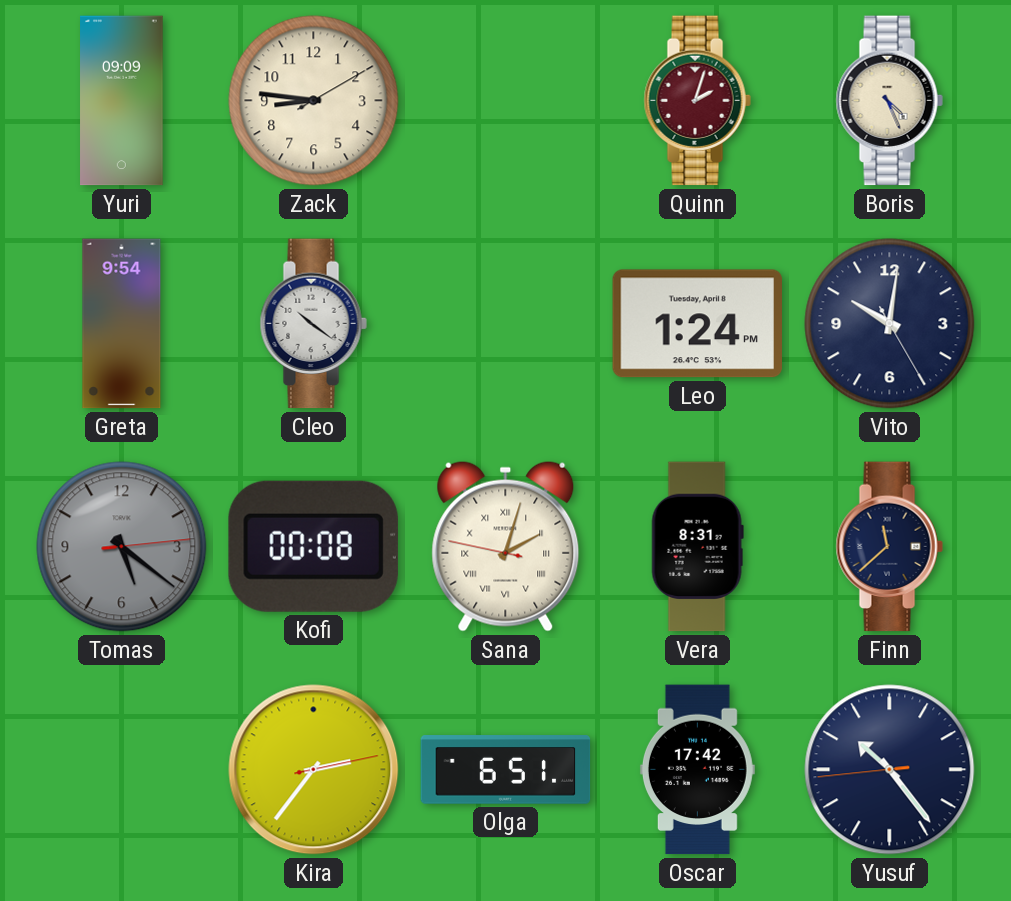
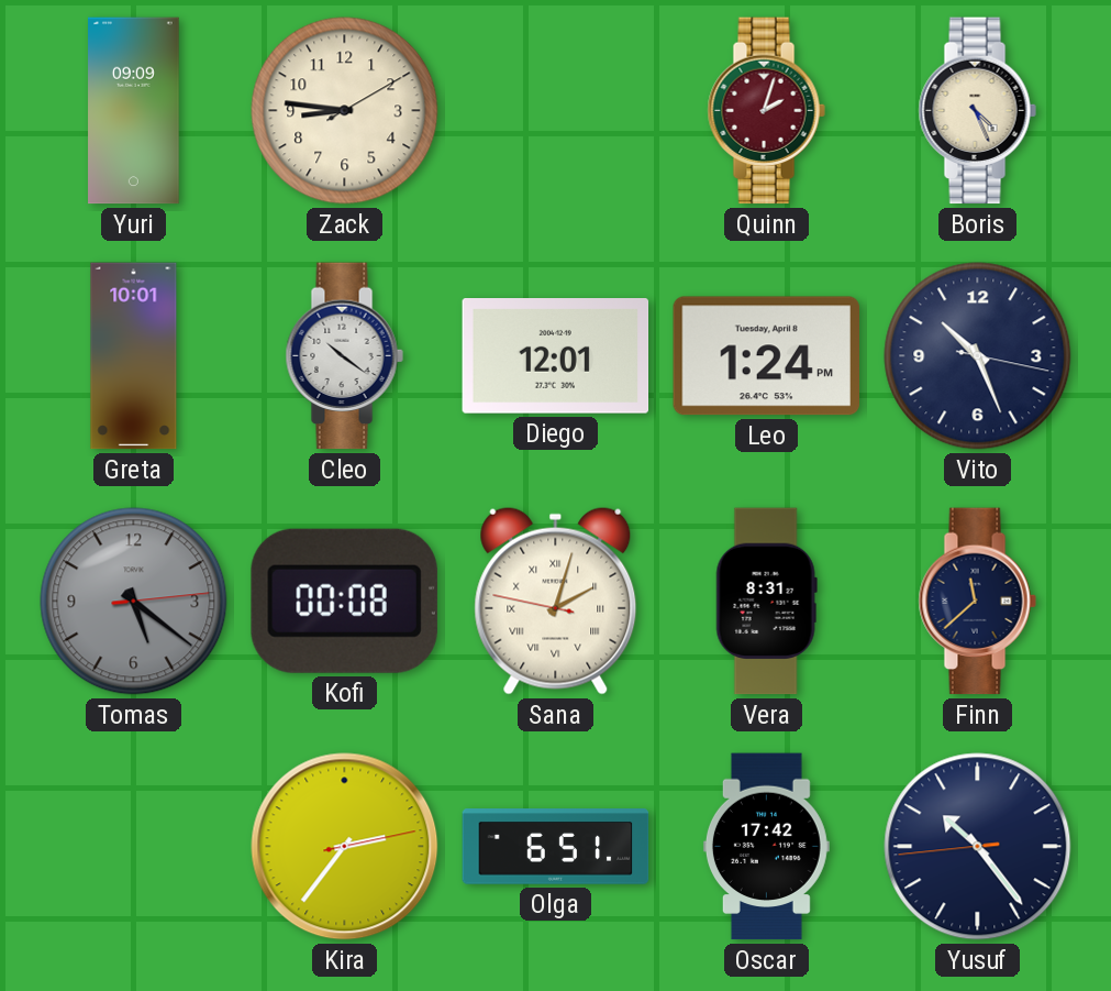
Greta: 9:54 -> 10:01
Diego: none -> 12:01
Vito: 10:01 -> 10:26
